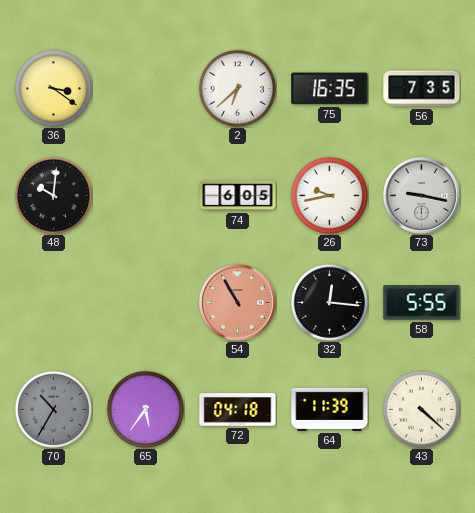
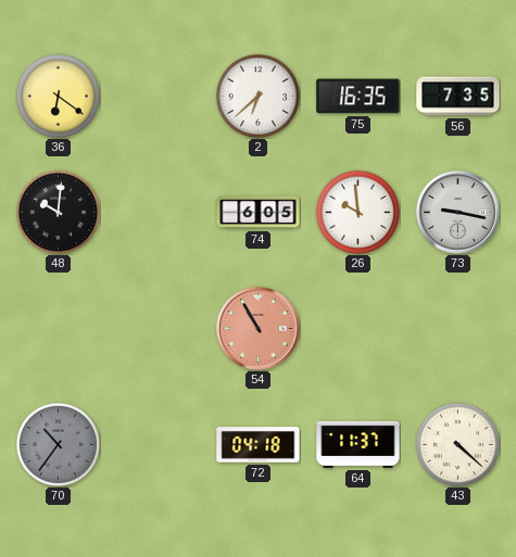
36: 3:21 -> 6:21
26: 9:43 -> 9:59
32: 12:16 -> none
58: 5:55 -> none
70: 10:35 -> 10:36
65: 5:36 -> none
64: 11:39 -> 11:37
